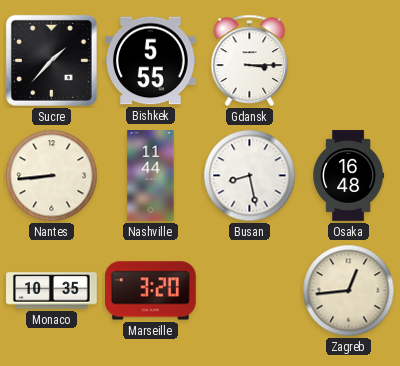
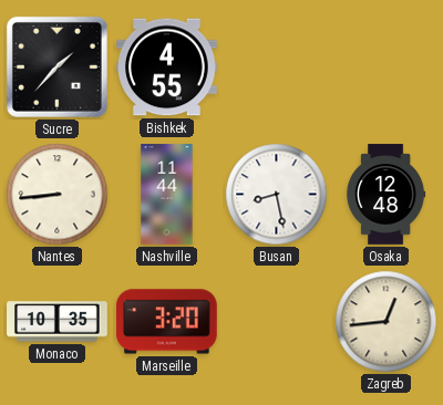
Bishkek: 5:55 -> 4:55
Gdansk: 3:15 -> none
Osaka: 16:48 -> 12:48
